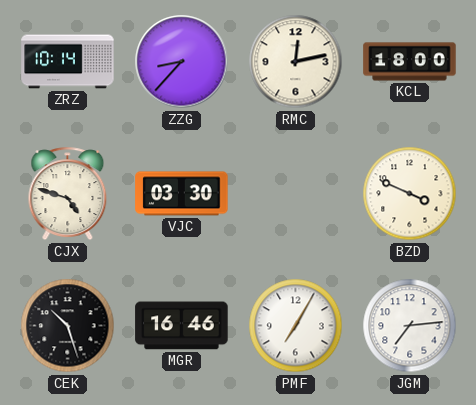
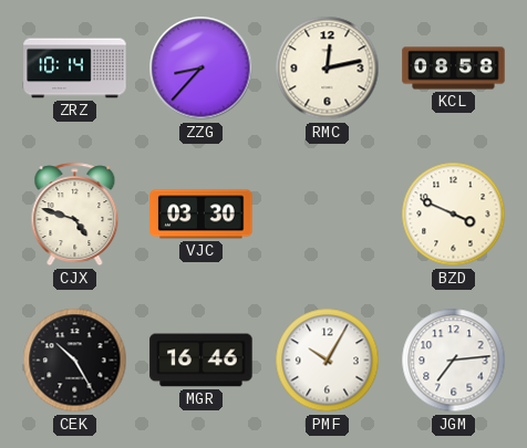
KCL: 18:00 -> 08:58
CEK: 10:27 -> 10:25
PMF: 7:05 -> 10:05
